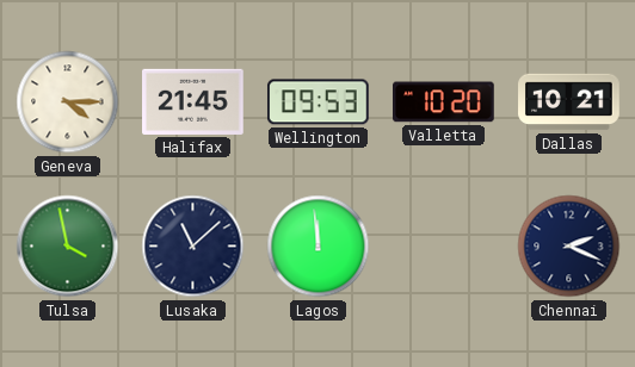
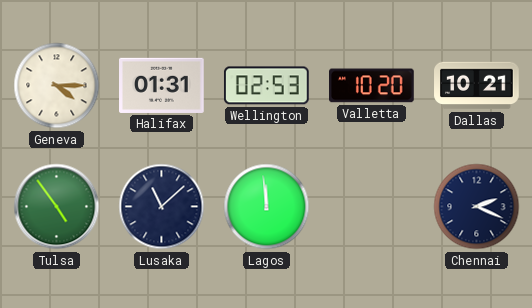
Halifax: 21:45 -> 01:31
Wellington: 09:53 -> 02:53
Tulsa: 3:58 -> 4:54
